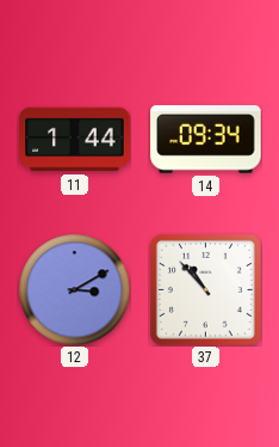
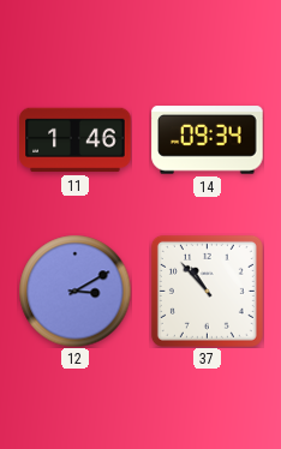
11: 1:44 -> 1:46
